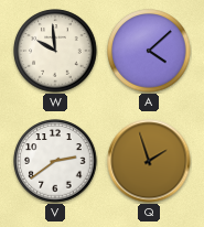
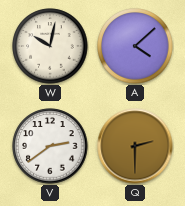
W: 9:59 -> 10:02
Q: 1:57 -> 2:30
